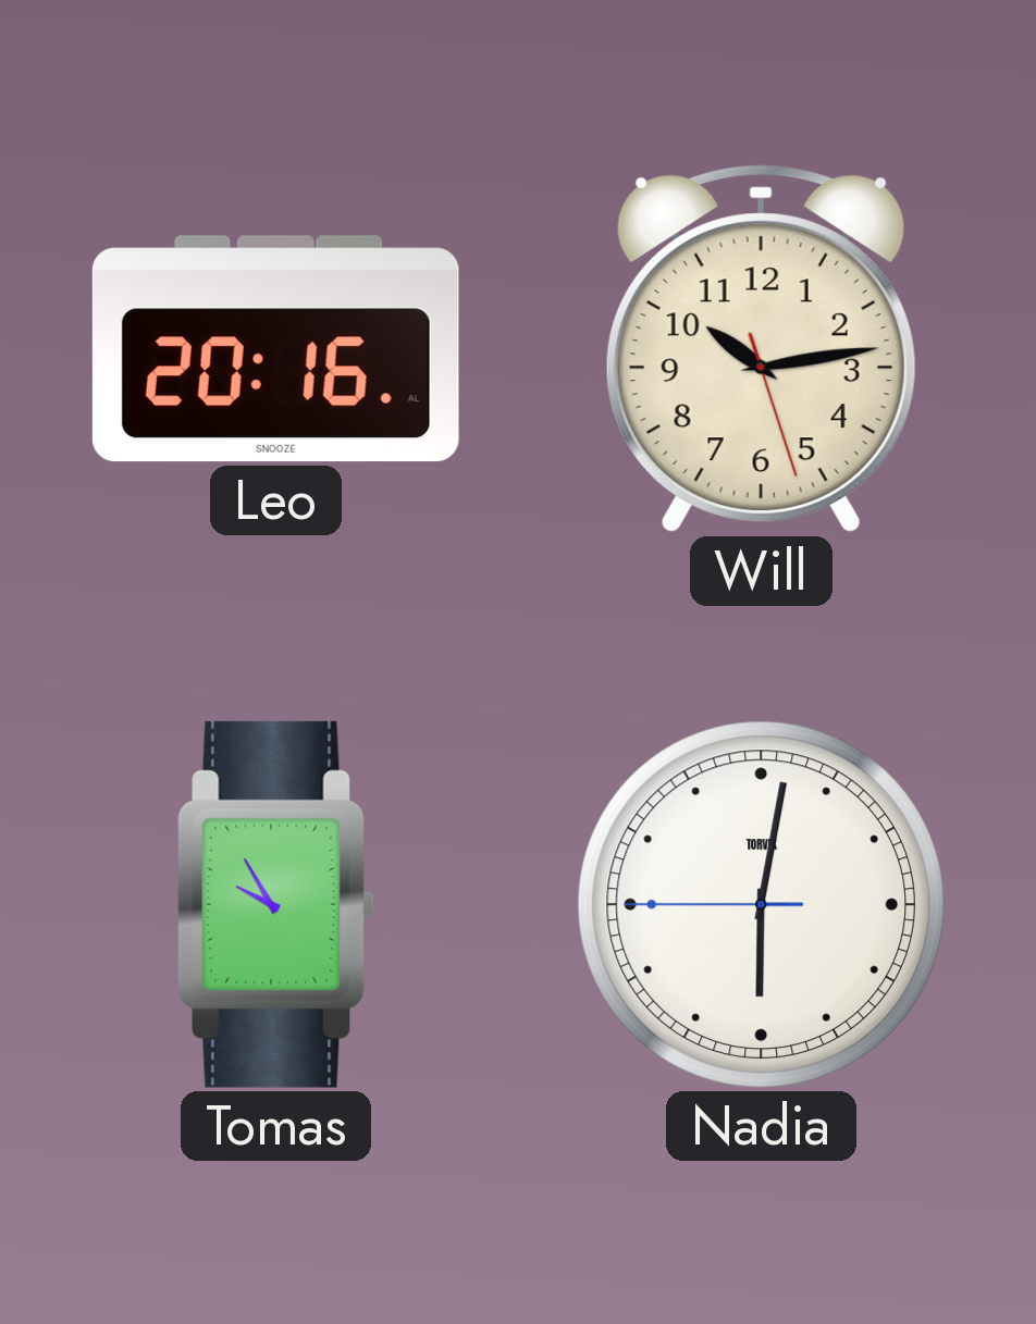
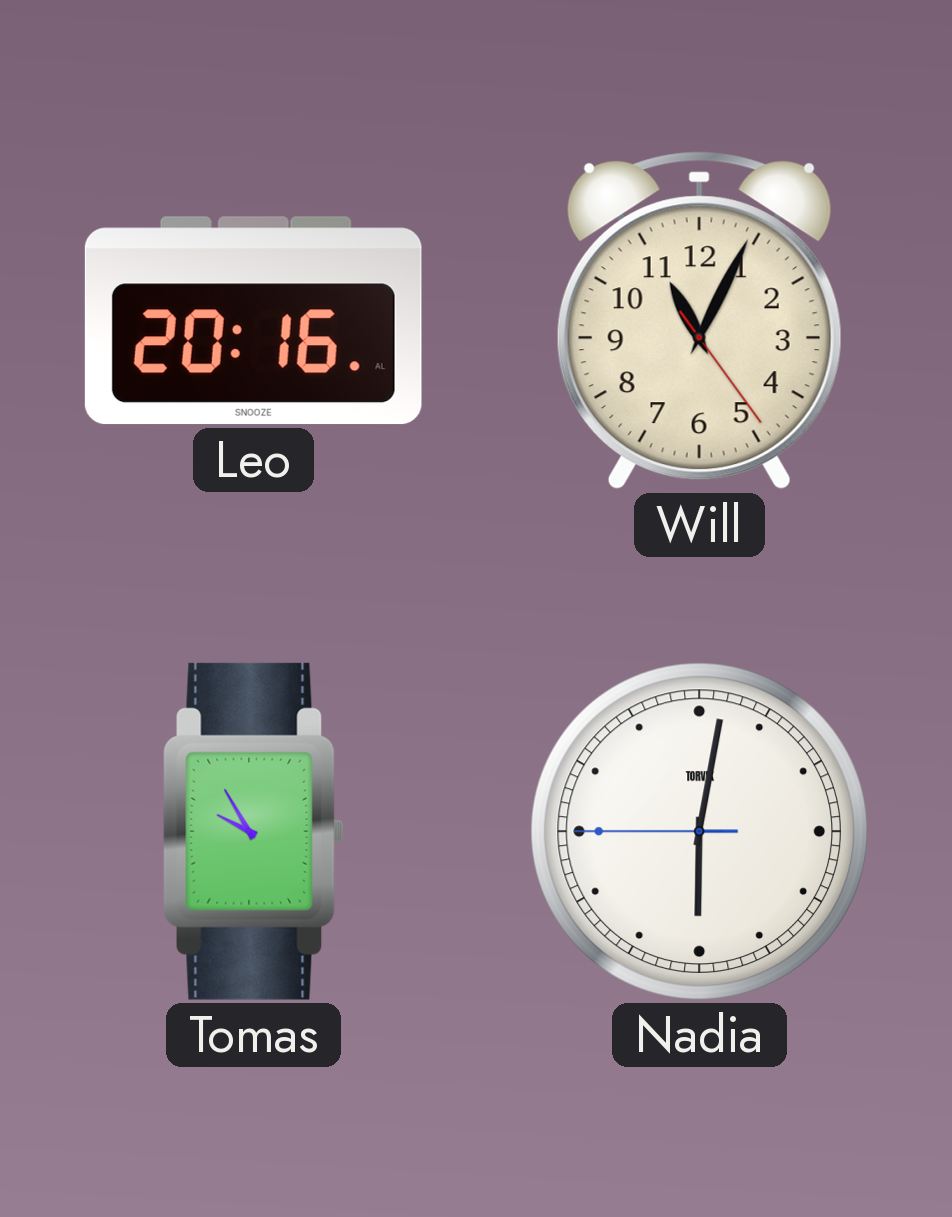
Will: 10:13 -> 11:04
